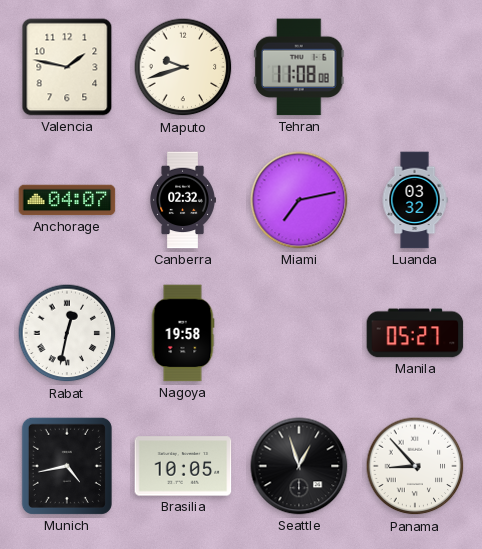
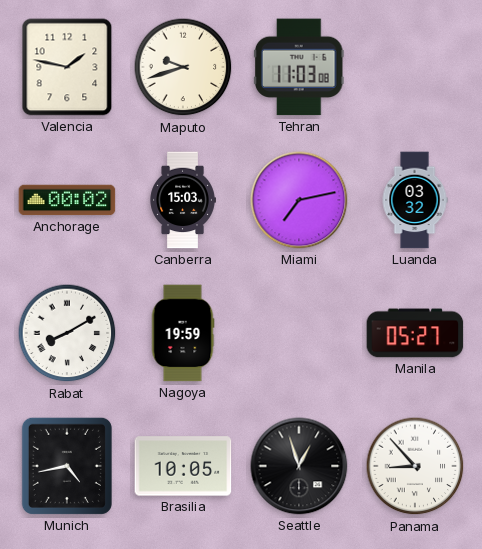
Tehran: 11:08 -> 11:03
Anchorage: 04:07 -> 00:02
Canberra: 02:32 -> 15:03
Rabat: 12:32 -> 8:10
Nagoya: 19:58 -> 19:59
